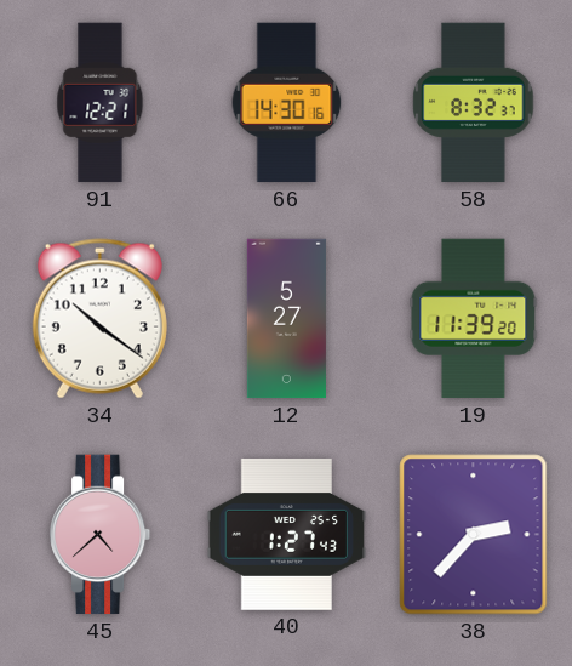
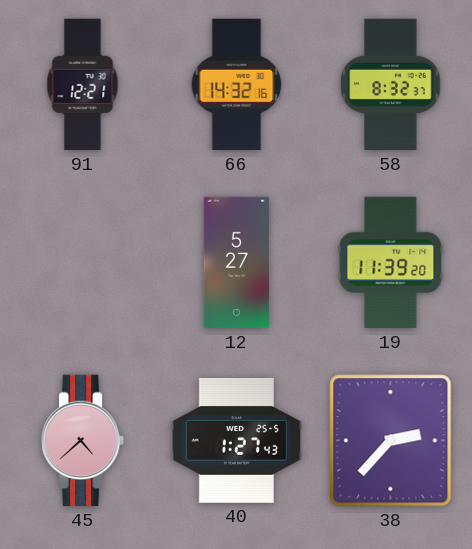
66: 14:30 -> 14:32
34: 10:21 -> none
